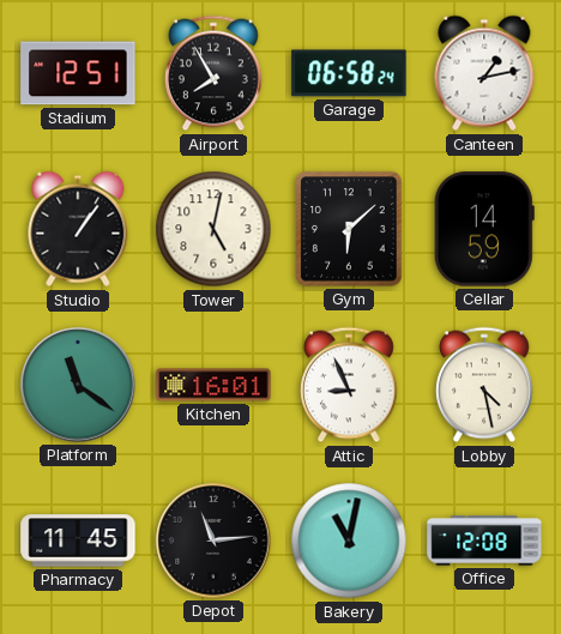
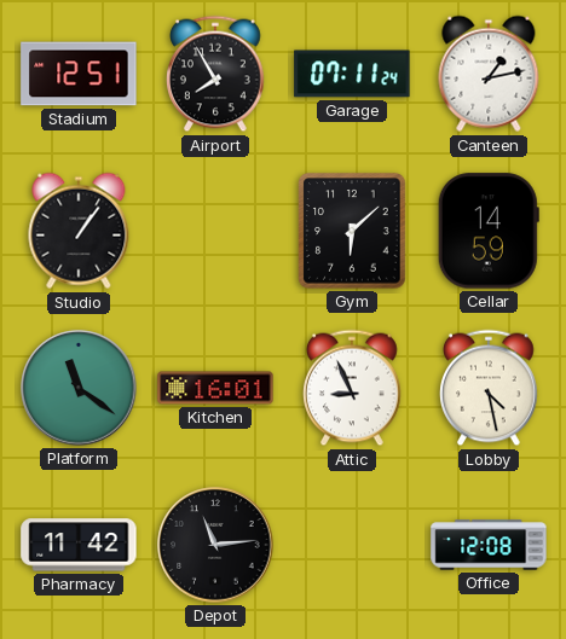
Garage: 06:58 -> 07:11
Tower: 5:02 -> none
Pharmacy: 11:45 -> 11:42
Bakery: 11:02 -> none
